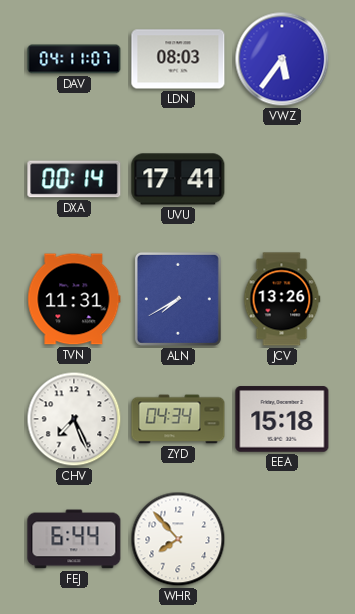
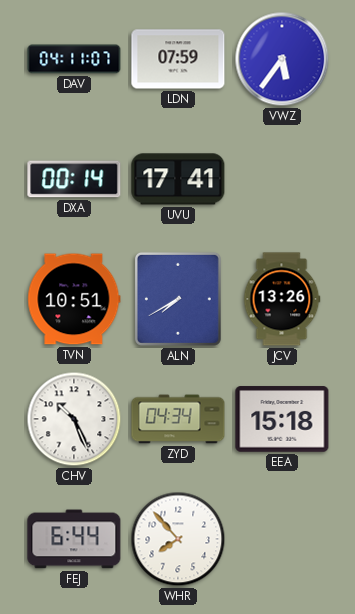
LDN: 08:03 -> 07:59
TVN: 11:31 -> 10:51
CHV: 7:26 -> 10:26
